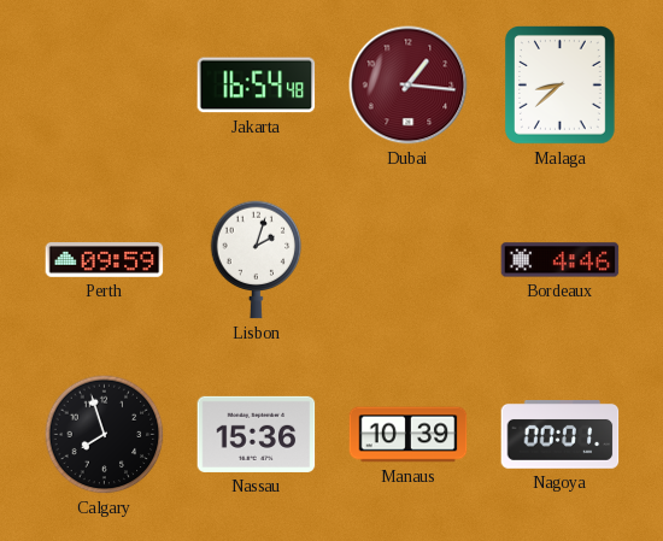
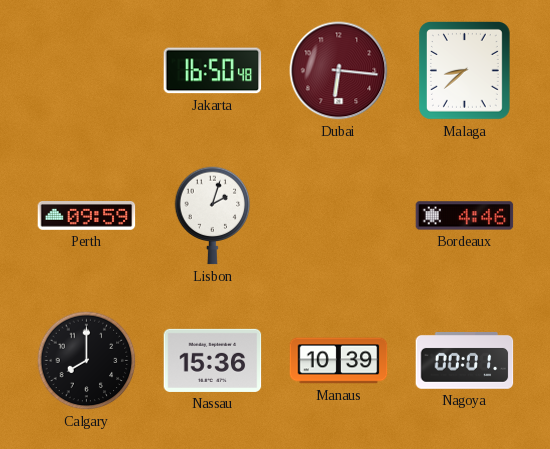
Jakarta: 16:54 -> 16:50
Dubai: 1:16 -> 6:16
Calgary: 7:57 -> 8:00
